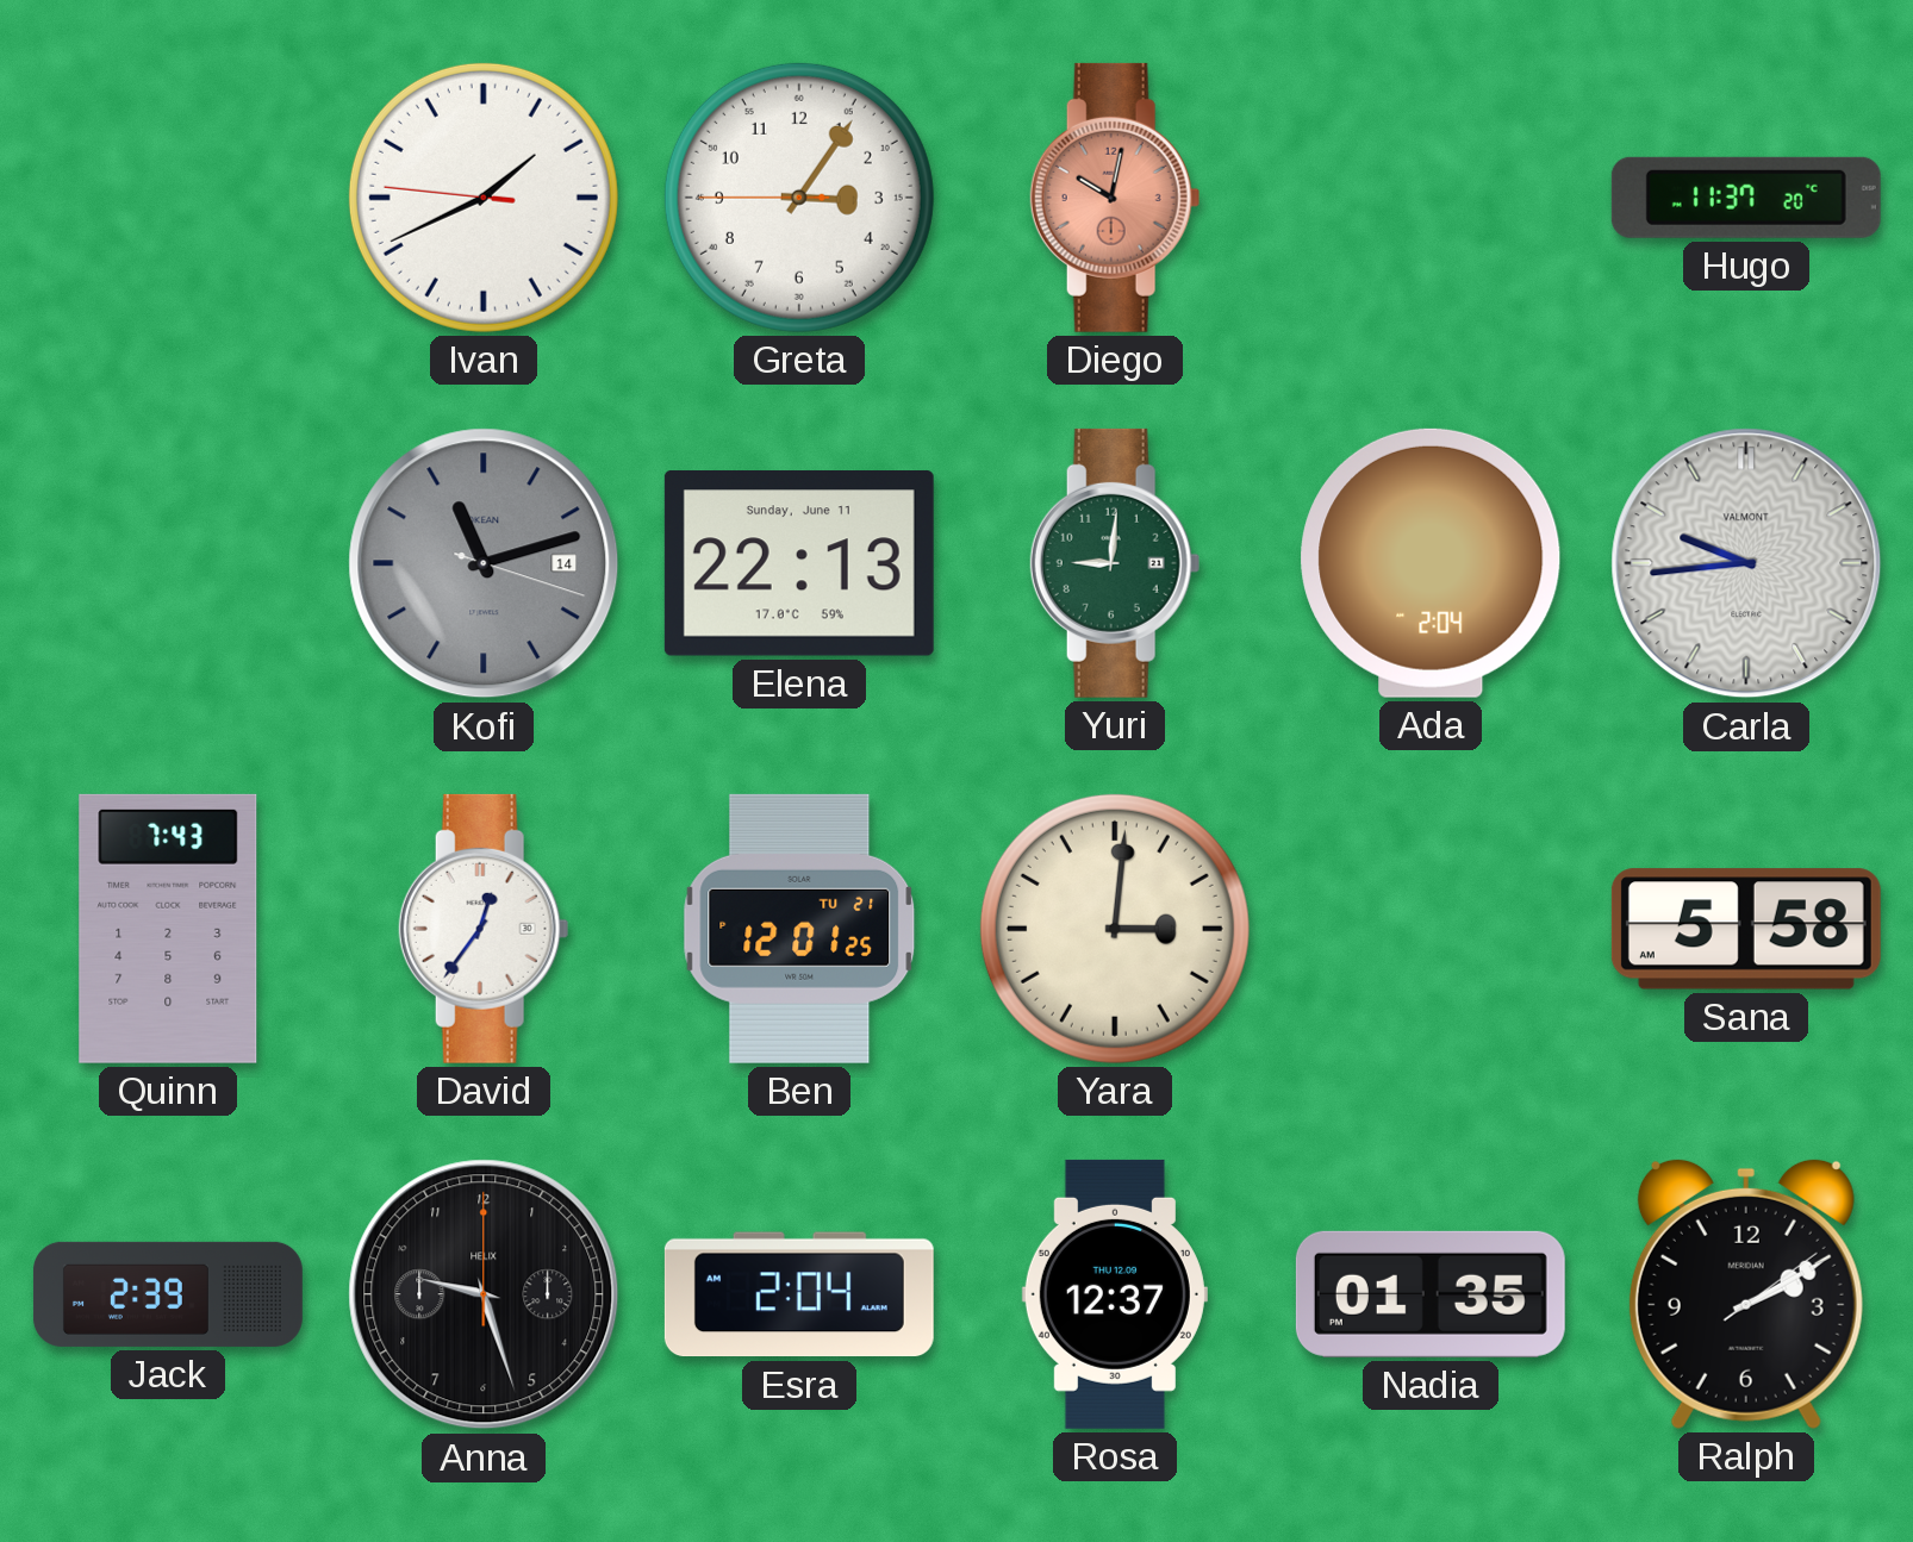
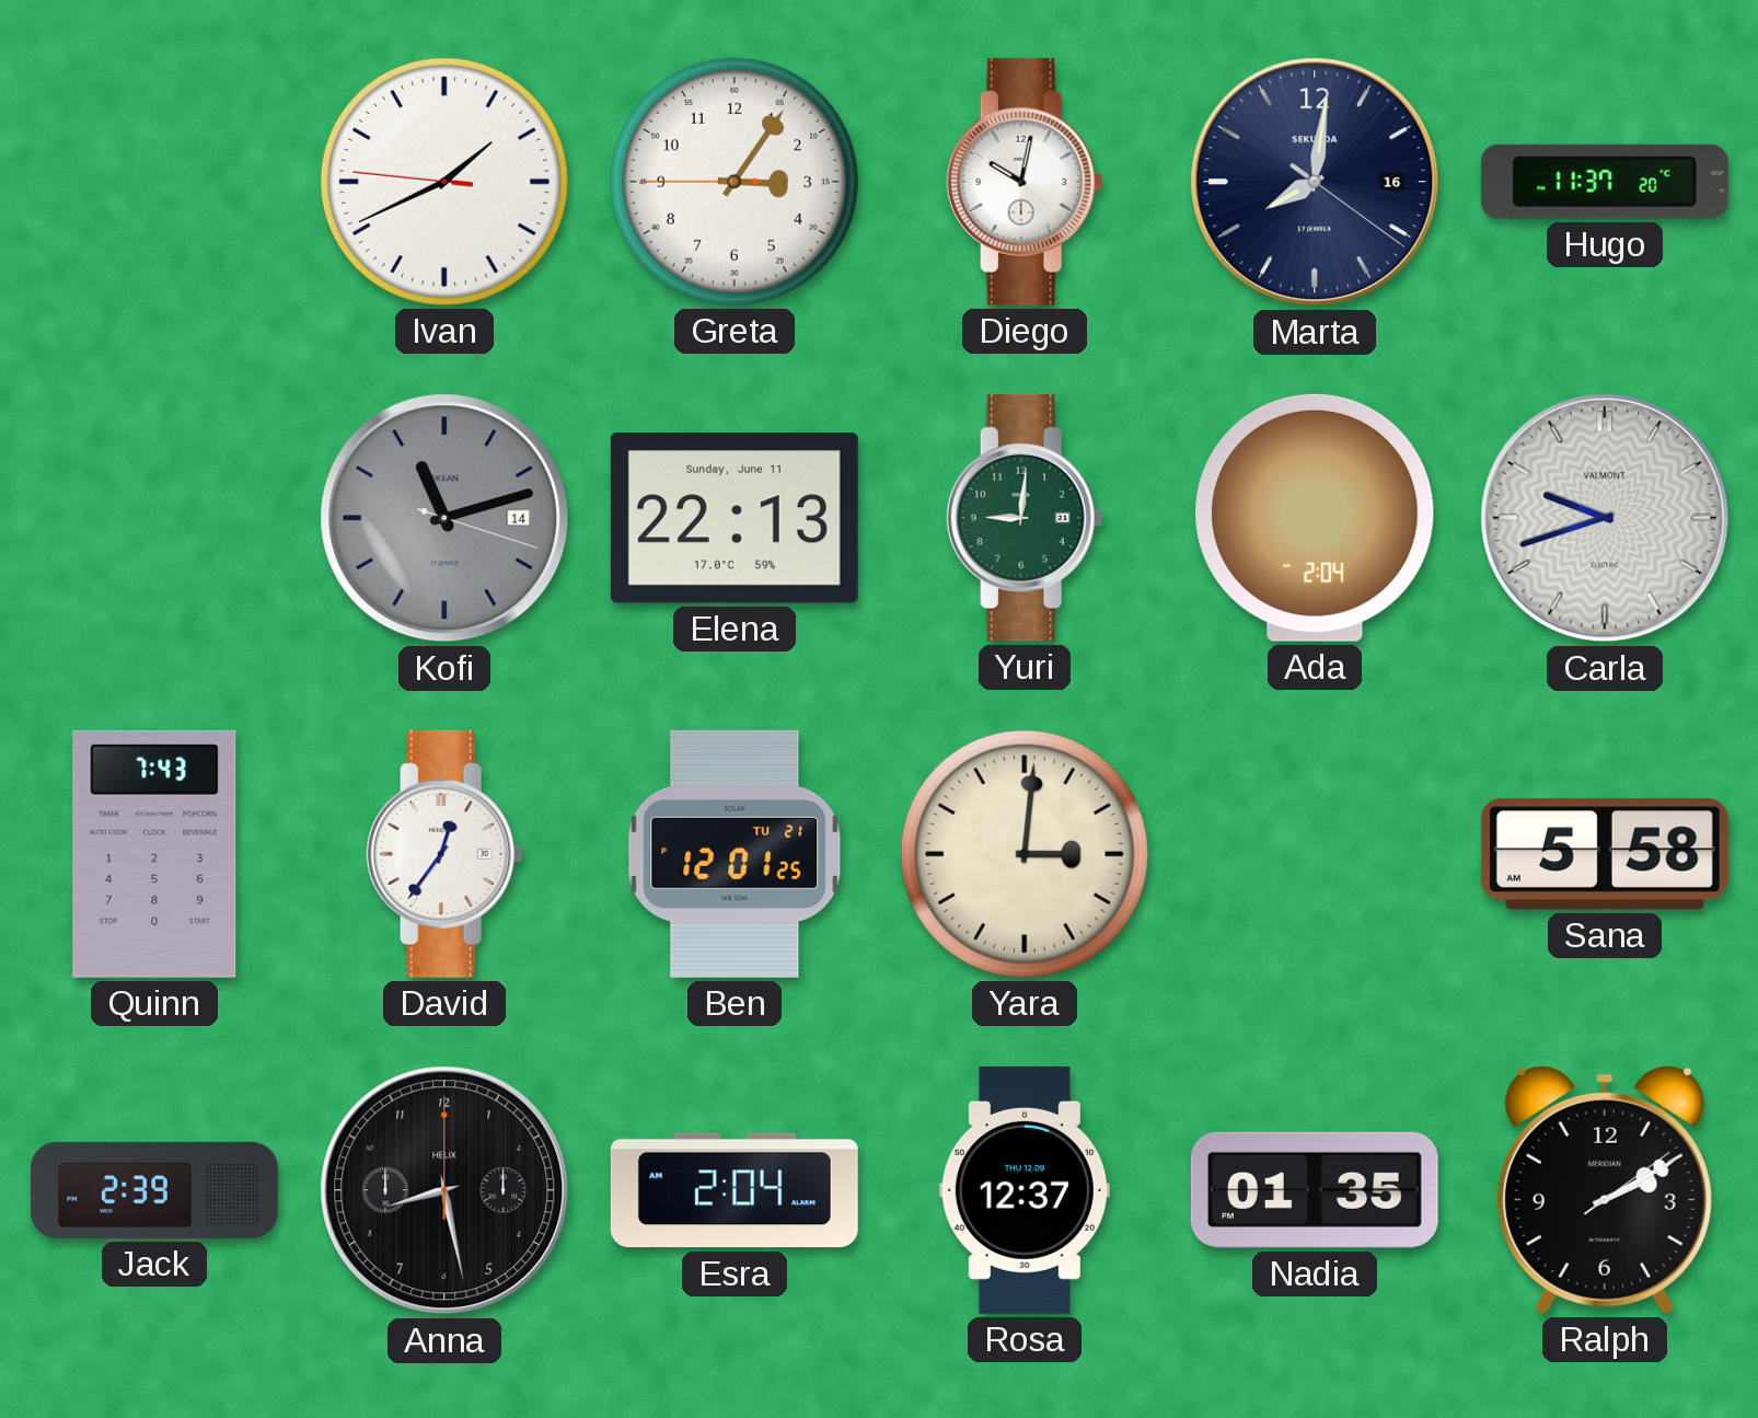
Diego dial: salmon -> white
Marta: none -> 8:01
Carla: 9:44 -> 9:42
Anna: 9:27 -> 8:28
